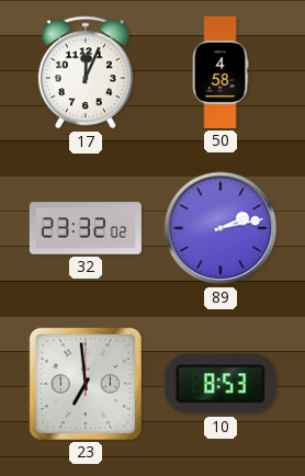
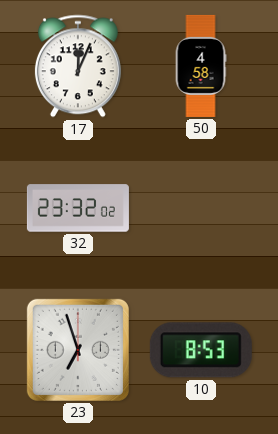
89: 2:13 -> none
23: 6:59 -> 6:57
